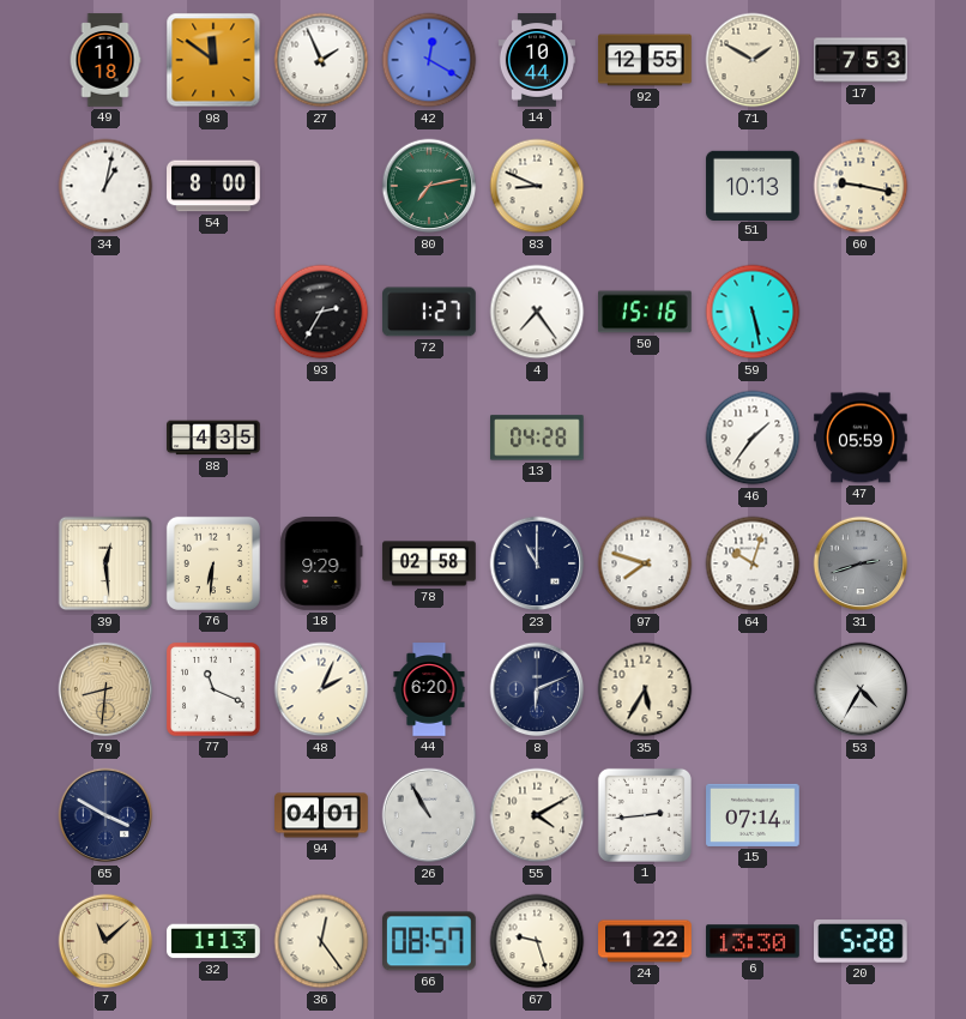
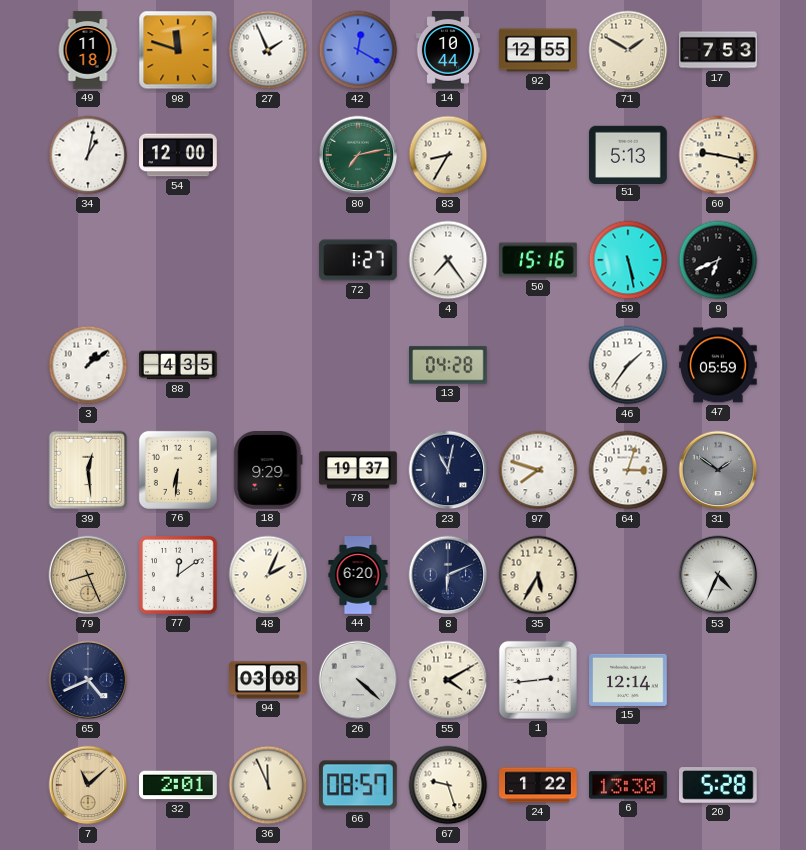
98: 11:51 -> 11:48
54: 8:00 -> 12:00
83: 8:49 -> 8:35
51: 10:13 -> 5:13
93: 2:35 -> none
9: none -> 6:41
3: none -> 1:09
78: 02:58 -> 19:37
23: 11:00 -> 11:02
64: 10:03 -> 3:03
31: 2:42 -> 1:51
79: 8:31 -> 8:26
77: 11:19 -> 12:09
53: 4:35 -> 4:34
65: 3:50 -> 4:41
94: 04:01 -> 03:08
26: 10:55 -> 4:22
15: 07:14 -> 12:14
32: 1:13 -> 2:01
36: 12:24 -> 11:56
